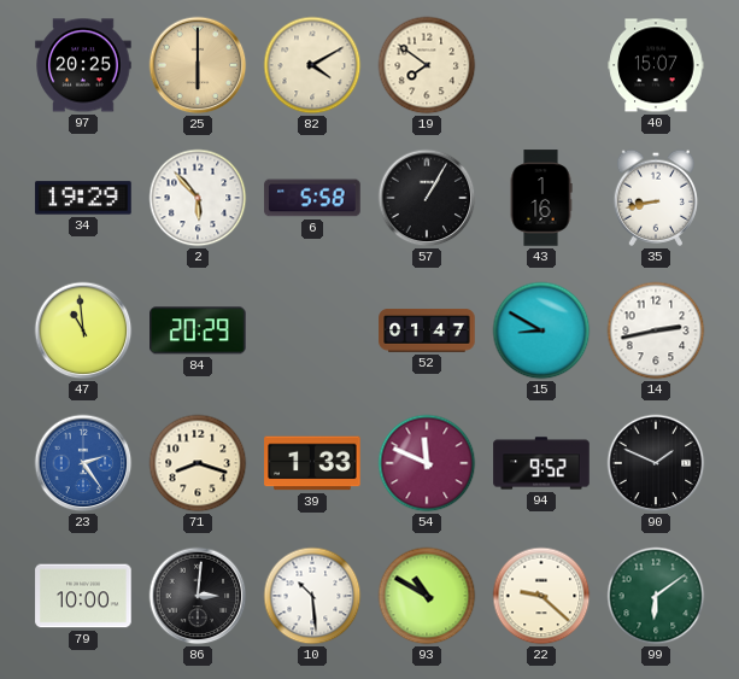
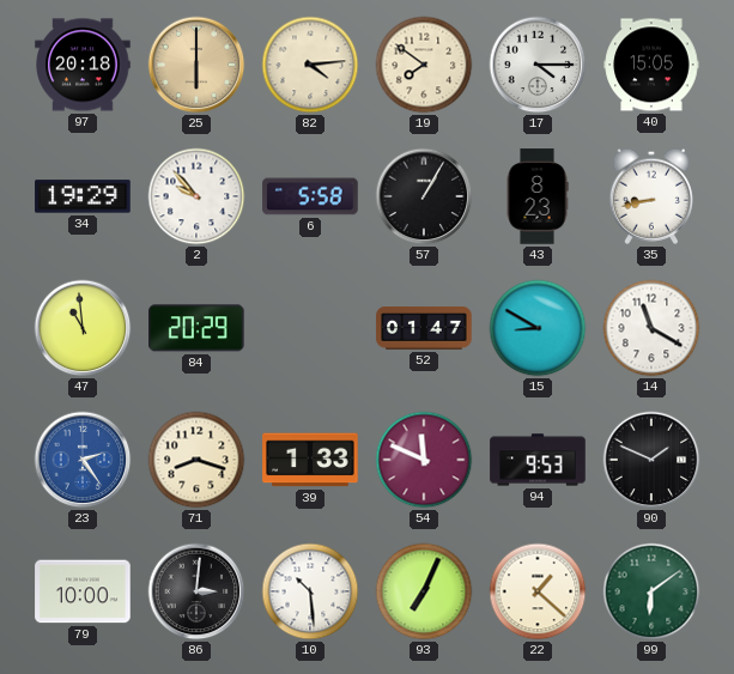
97: 20:25 -> 20:18
82: 4:10 -> 4:14
17: none -> 4:15
40: 15:07 -> 15:05
2: 5:53 -> 9:53
43: 1:16 -> 8:23
14: 2:43 -> 11:20
94: 9:52 -> 9:53
93: 10:50 -> 7:04
22: 9:22 -> 1:22
